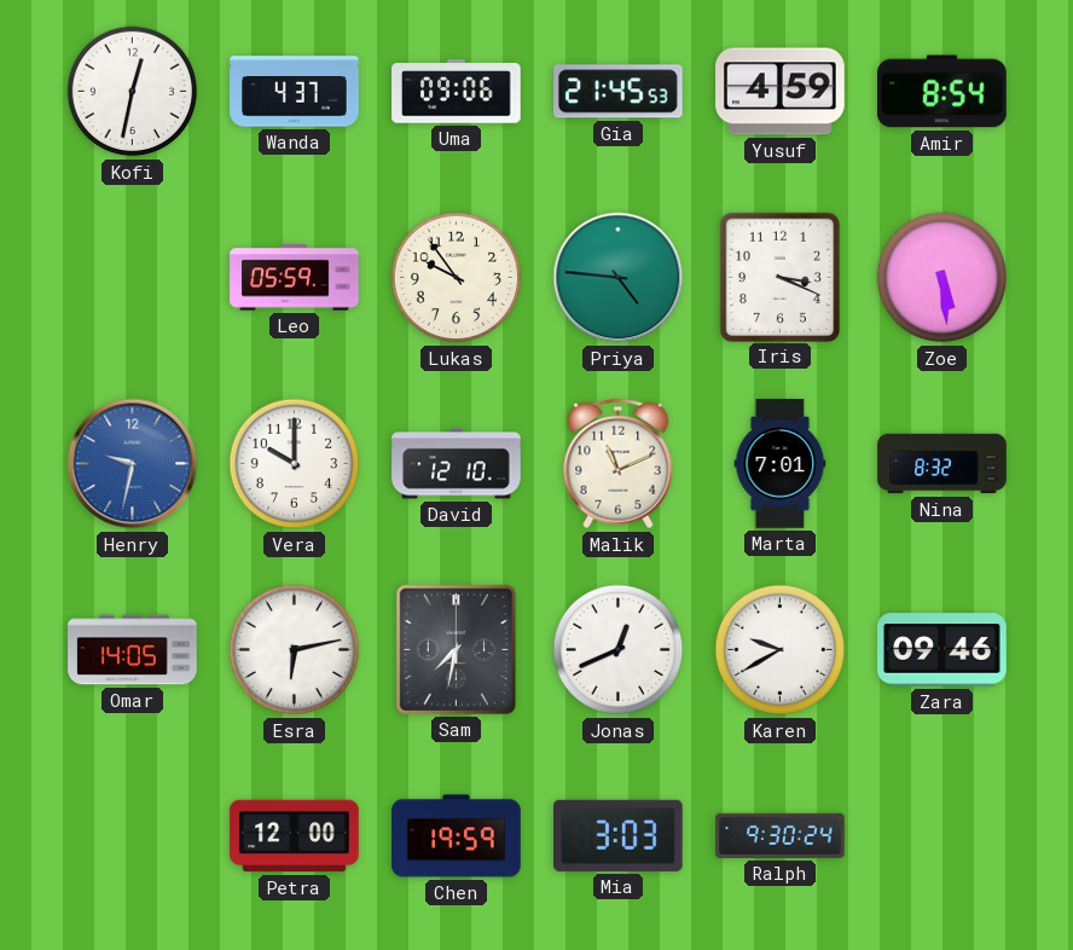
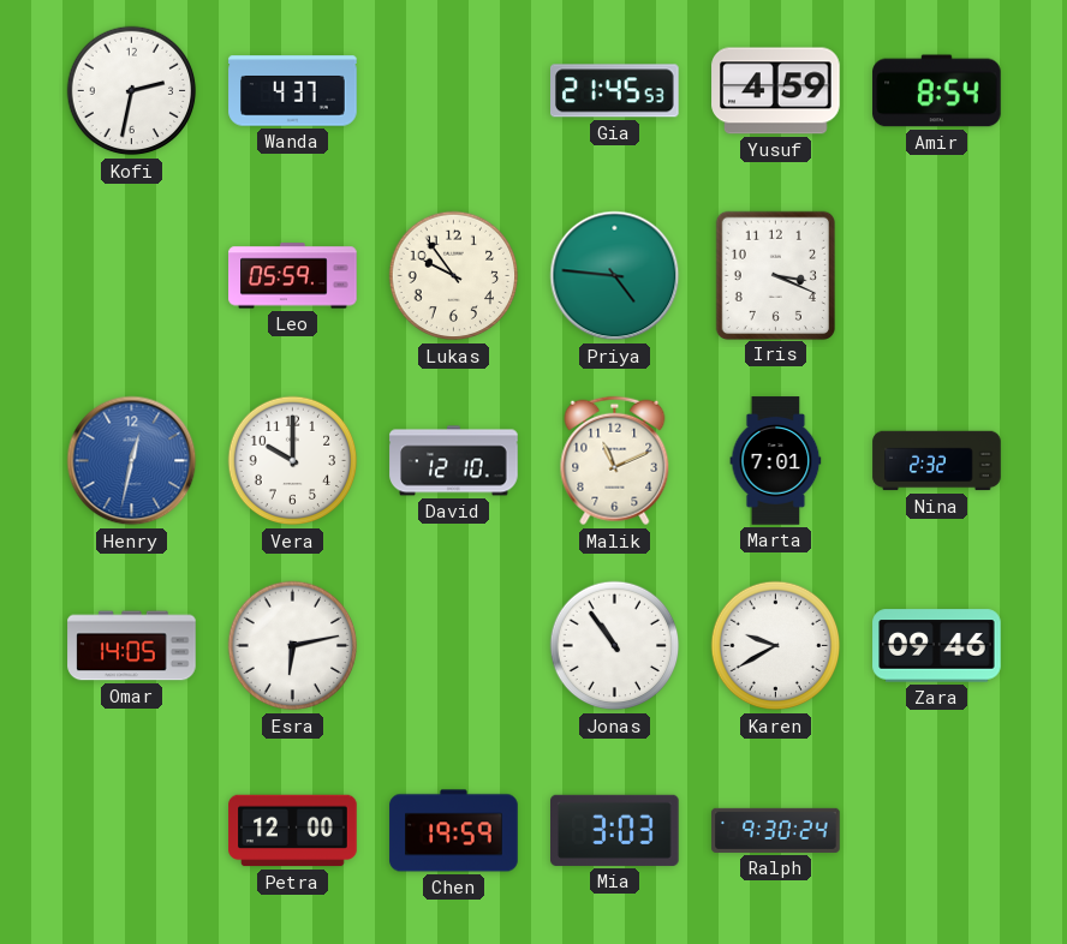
Kofi: 12:32 -> 2:32
Uma: 09:06 -> none
Zoe: 5:29 -> none
Henry: 9:32 -> 12:32
Nina: 8:32 -> 2:32
Sam: 7:32 -> none
Jonas: 12:41 -> 10:54
